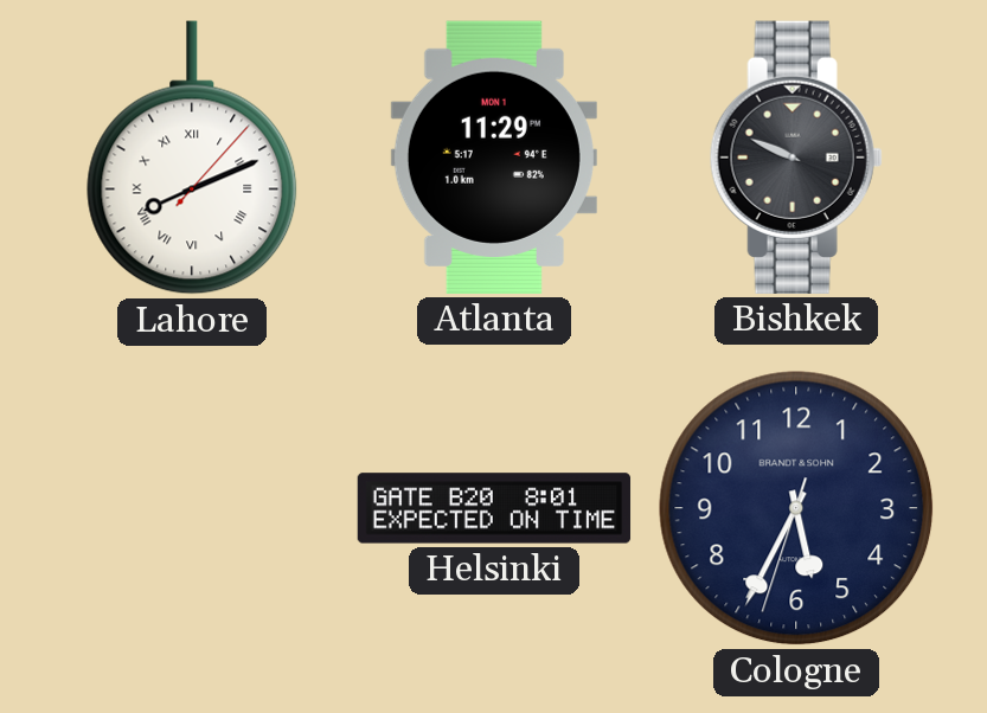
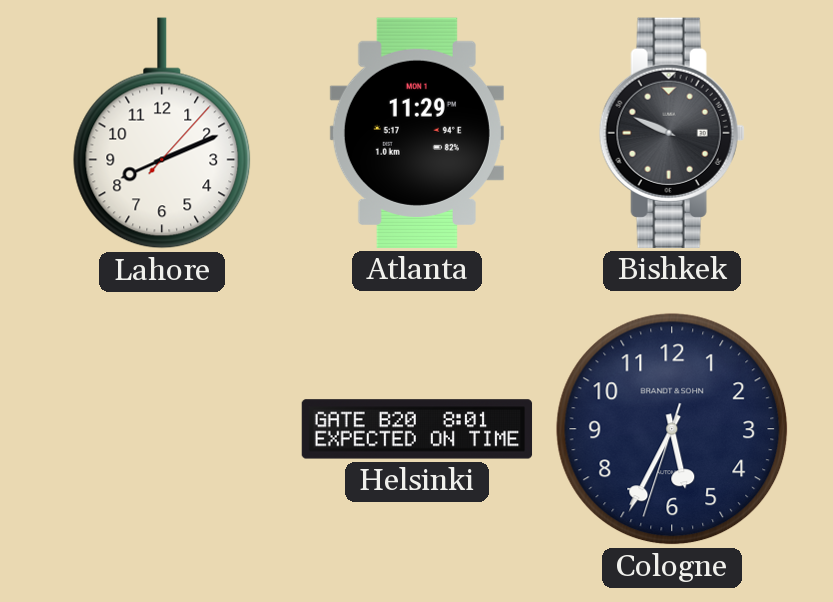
Lahore numerals: Roman -> Arabic
